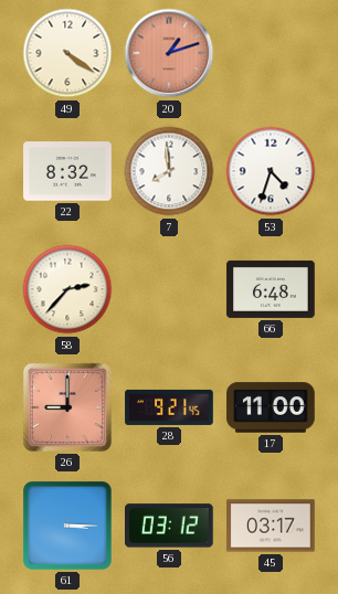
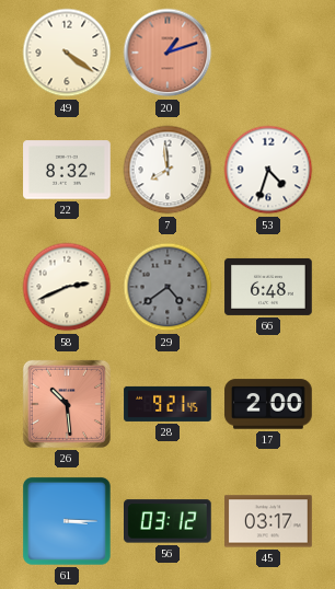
58: 2:37 -> 2:41
29: none -> 4:39
26: 9:00 -> 10:29
17: 11:00 -> 2:00
